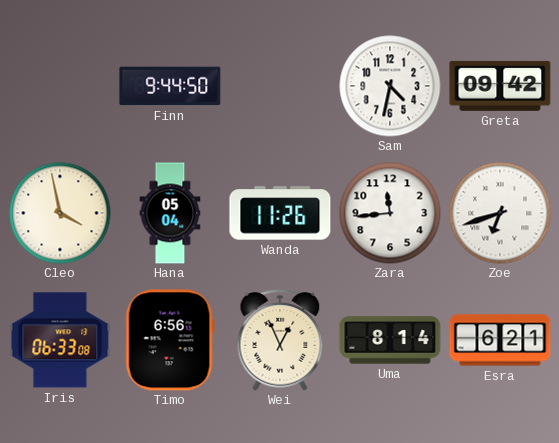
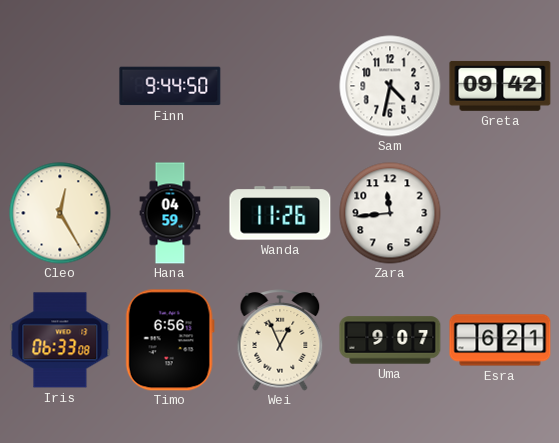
Cleo: 3:58 -> 12:25
Hana: 05:04 -> 04:59
Zoe: 6:42 -> none
Uma: 8:14 -> 9:07
